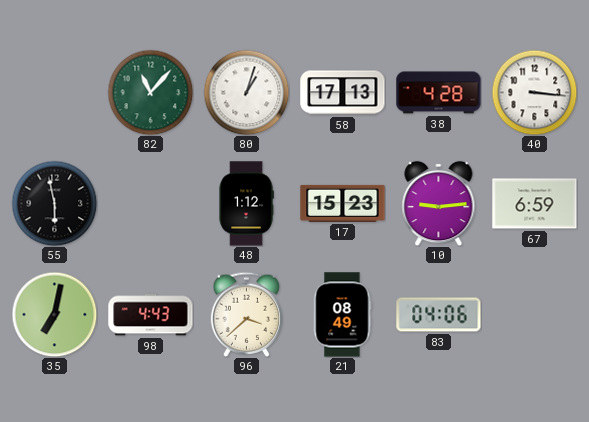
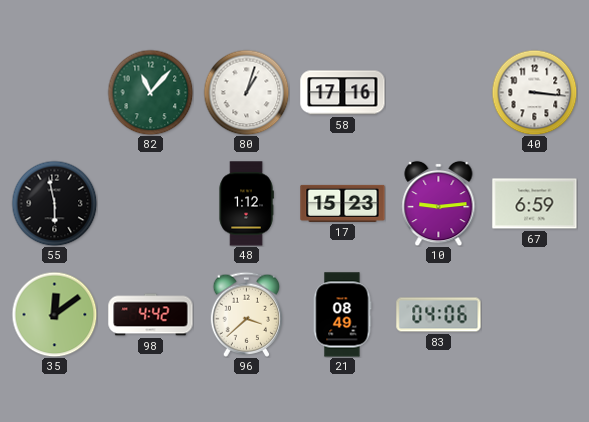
58: 17:13 -> 17:16
38: 4:28 -> none
35: 7:02 -> 12:09
98: 4:43 -> 4:42
